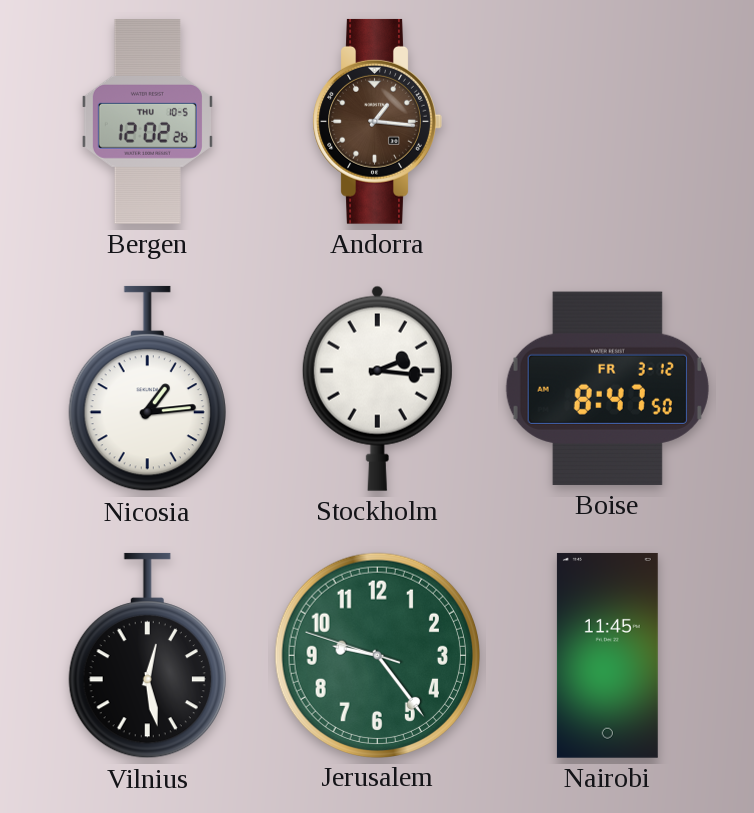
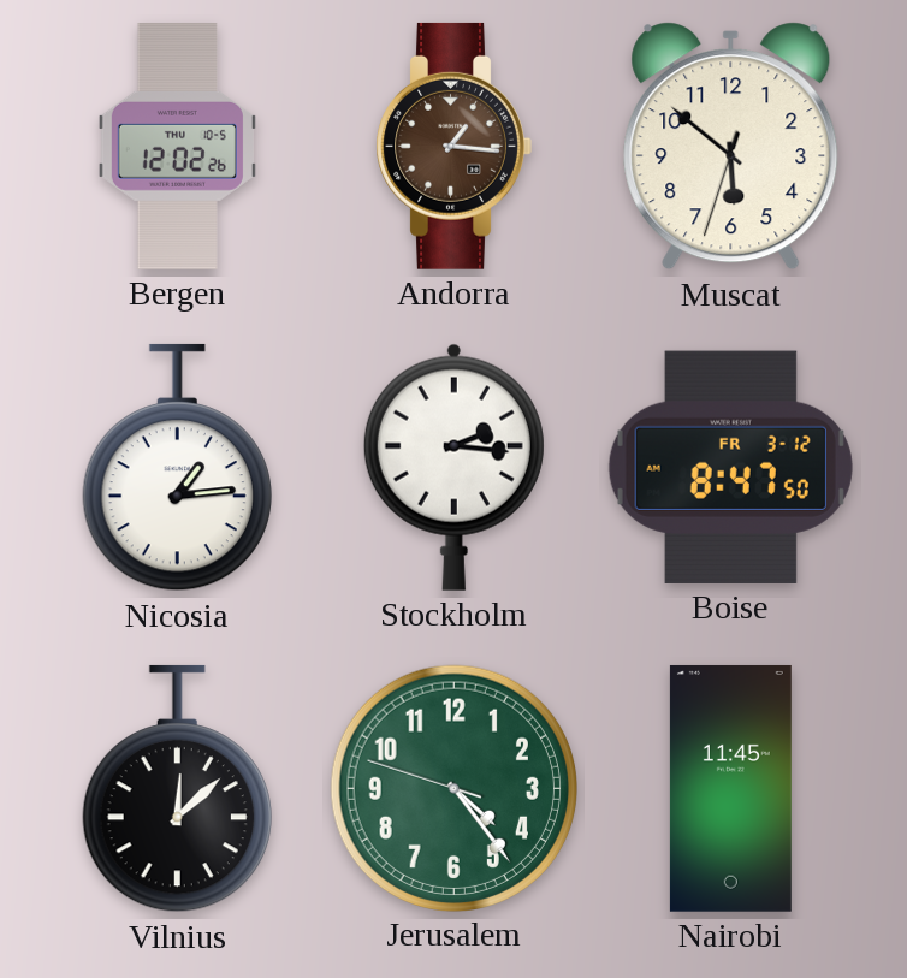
Muscat: none -> 5:51
Vilnius: 12:28 -> 12:08
Jerusalem: 9:23 -> 4:23
